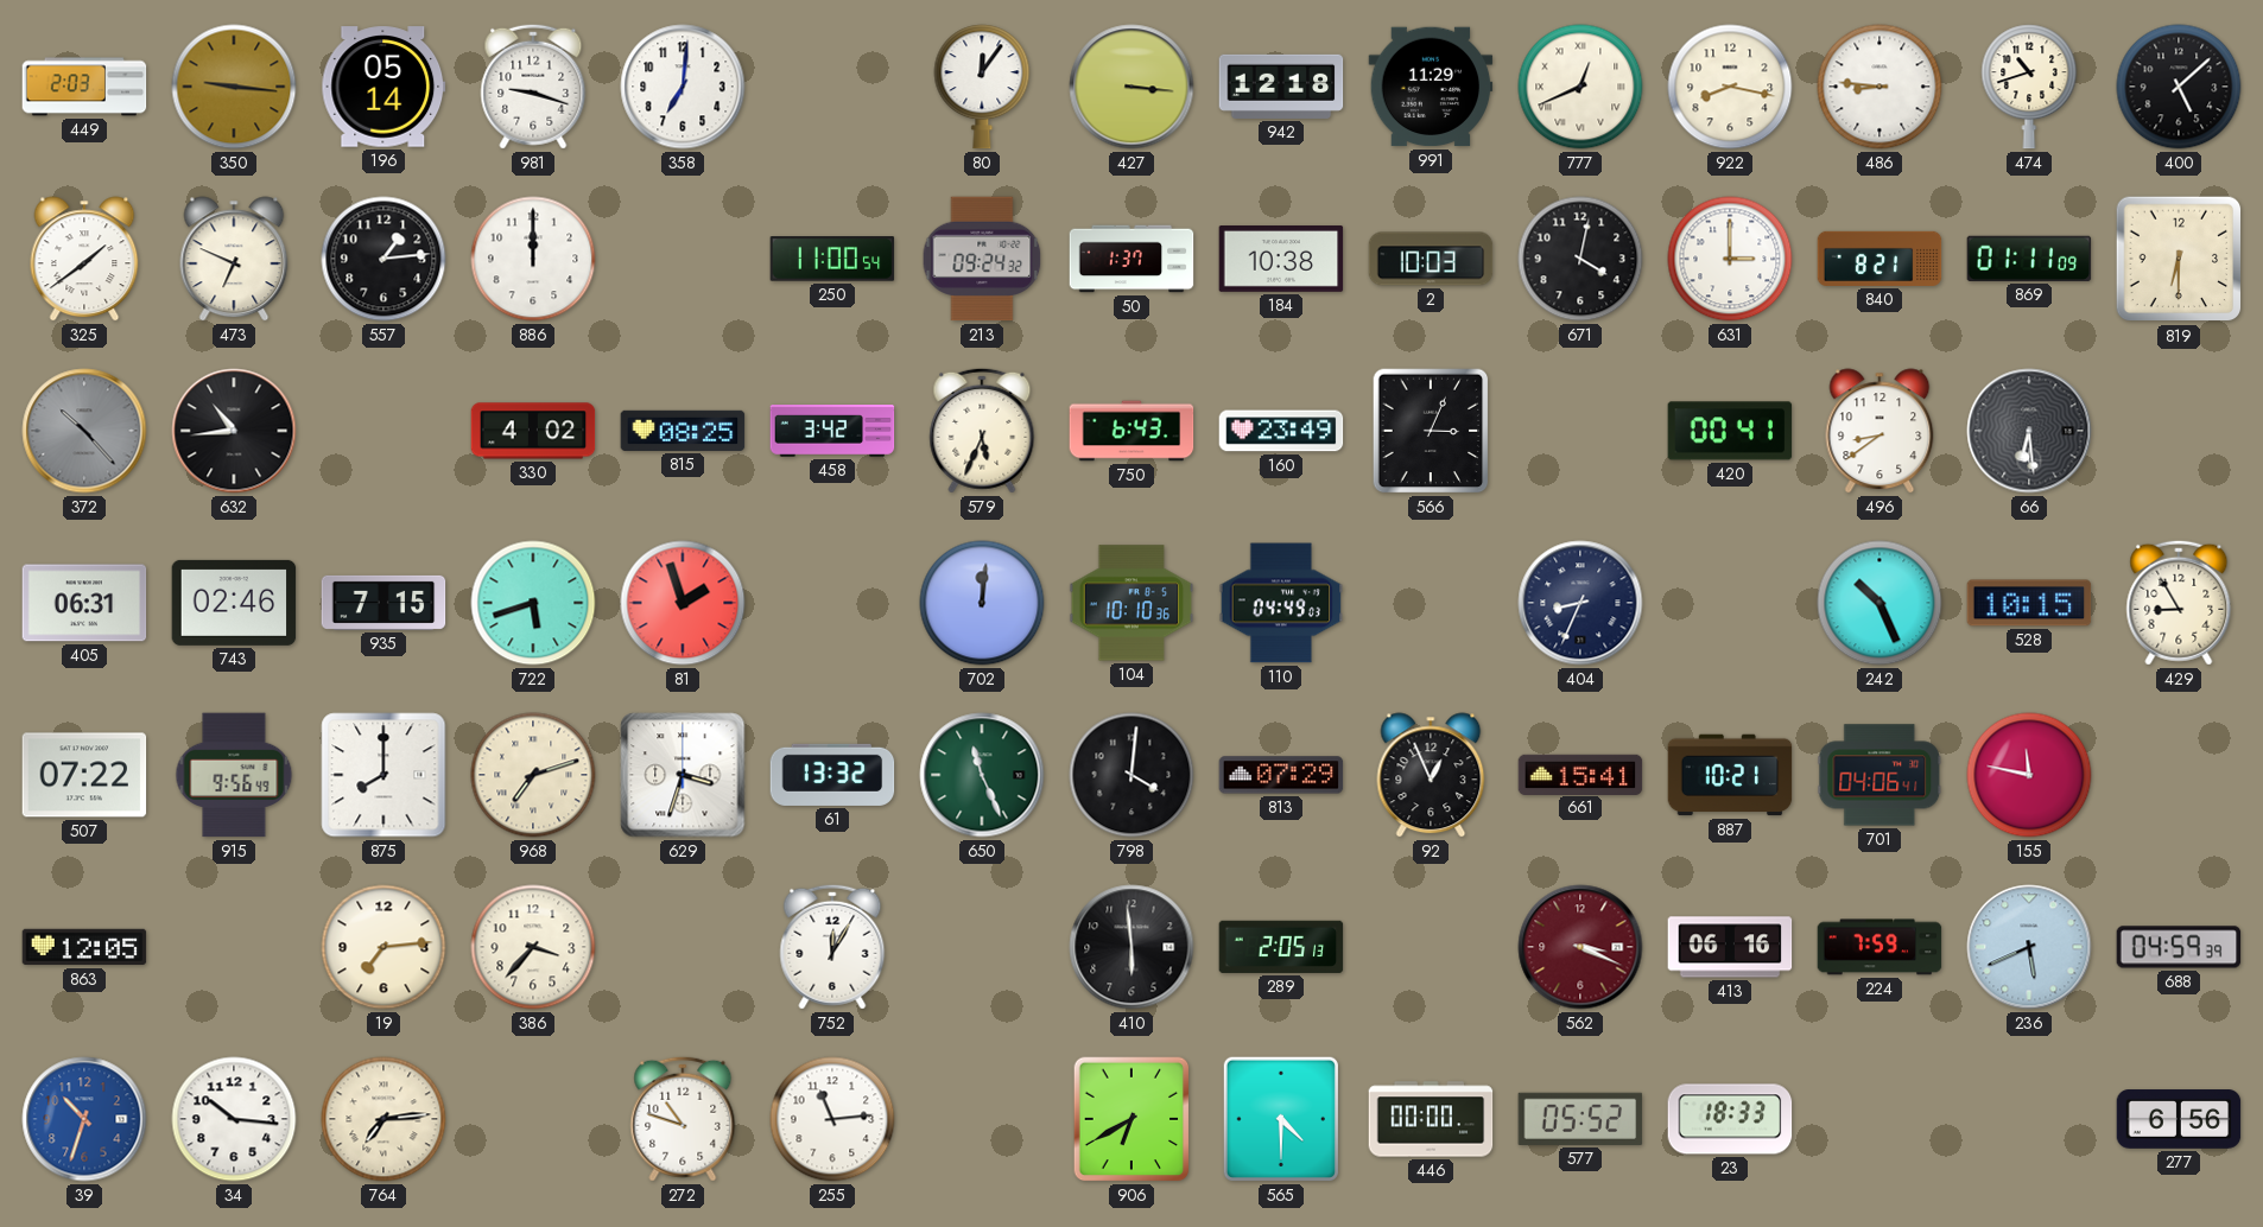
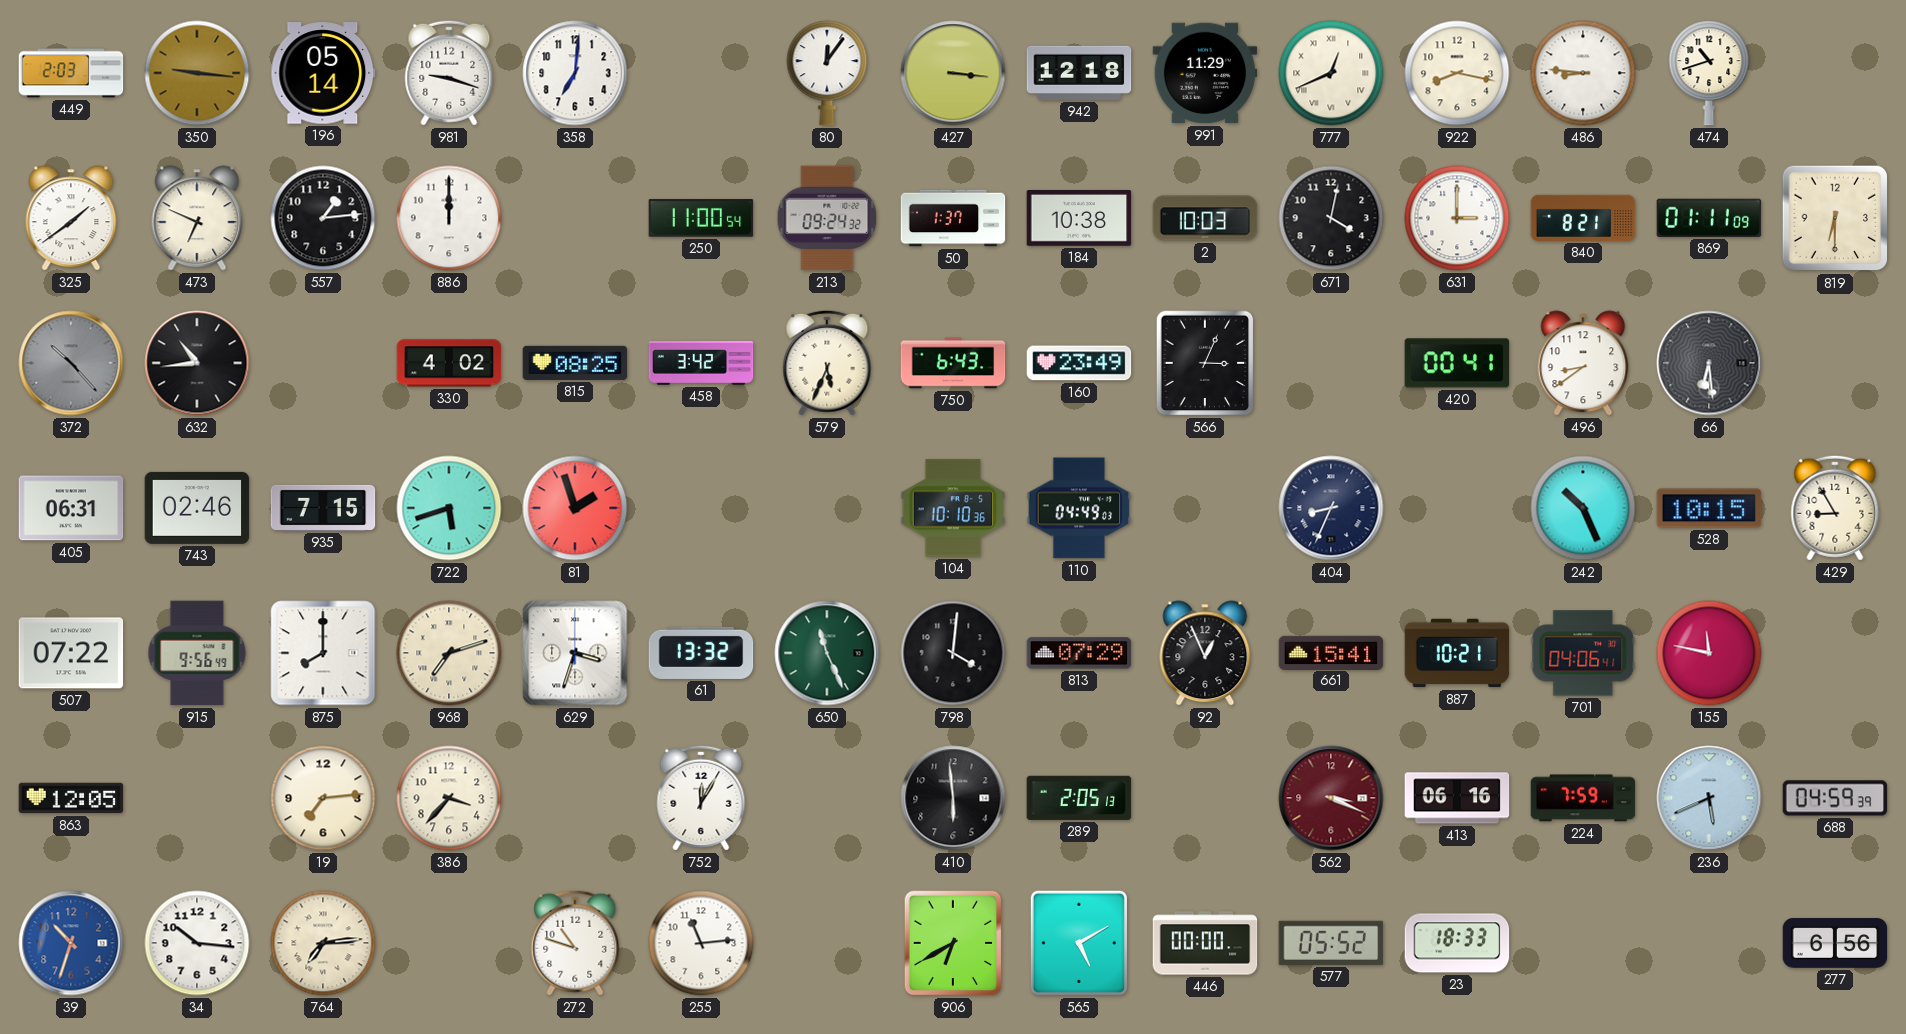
400: 5:08 -> none
702: 12:01 -> none
565: 4:30 -> 5:10
